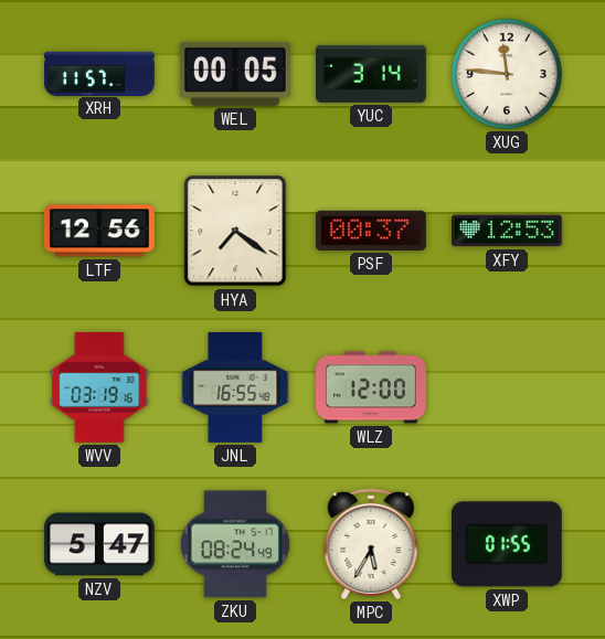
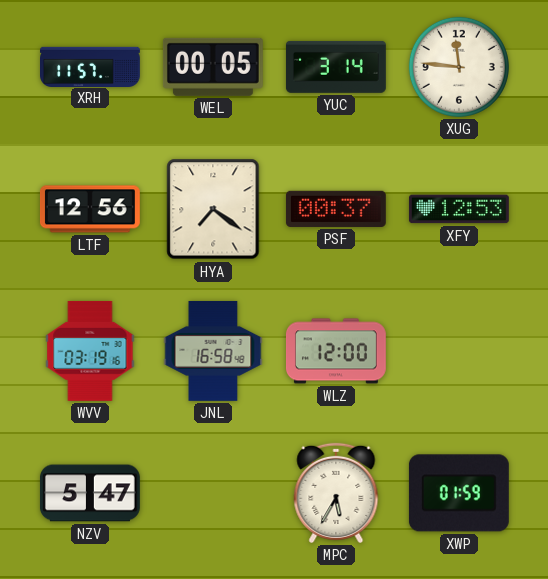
JNL: 16:55 -> 16:58
ZKU: 08:24 -> none
XWP: 01:55 -> 01:59
